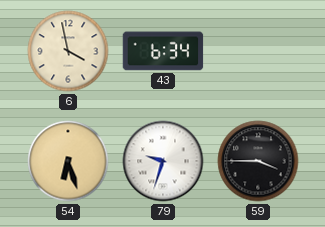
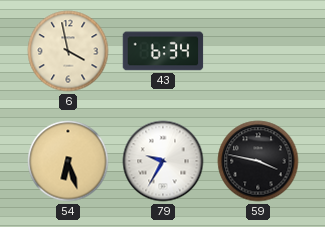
79: 9:33 -> 9:35
59: 3:45 -> 3:47
